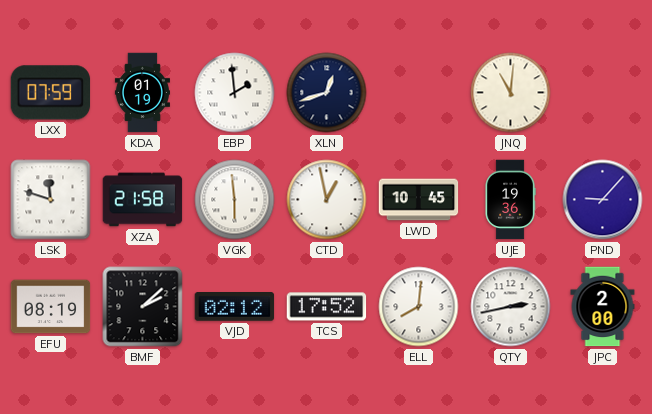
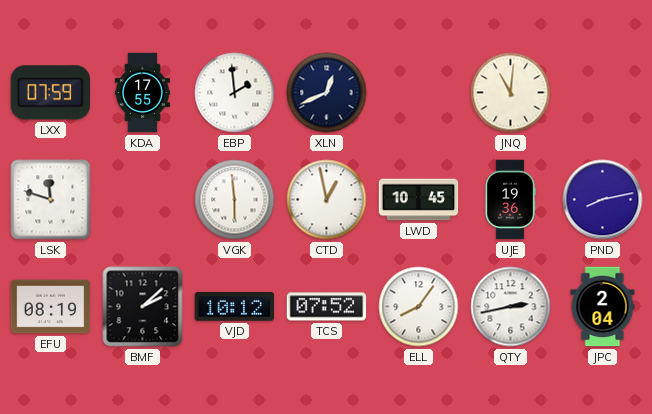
KDA: 01:19 -> 17:55
XLN: 12:42 -> 12:41
XZA: 21:58 -> none
PND: 9:07 -> 8:13
VJD: 02:12 -> 10:12
TCS: 17:52 -> 07:52
ELL: 8:01 -> 8:06
JPC: 2:00 -> 2:04
